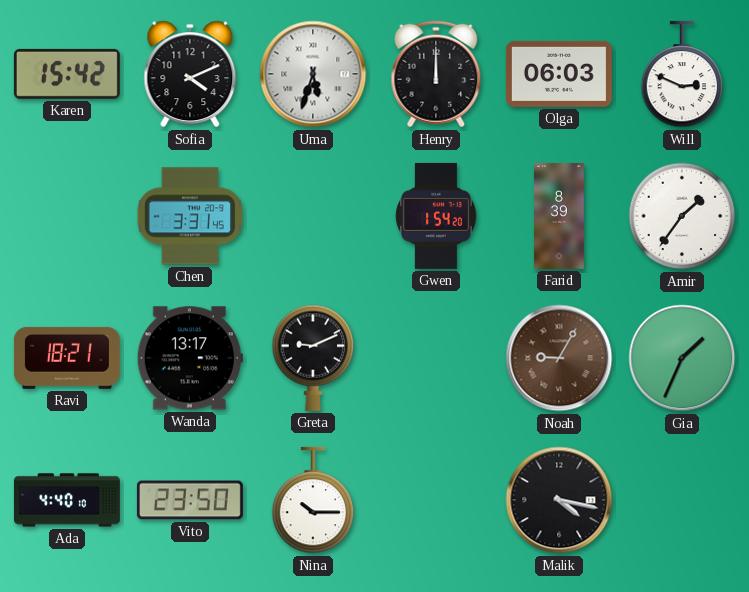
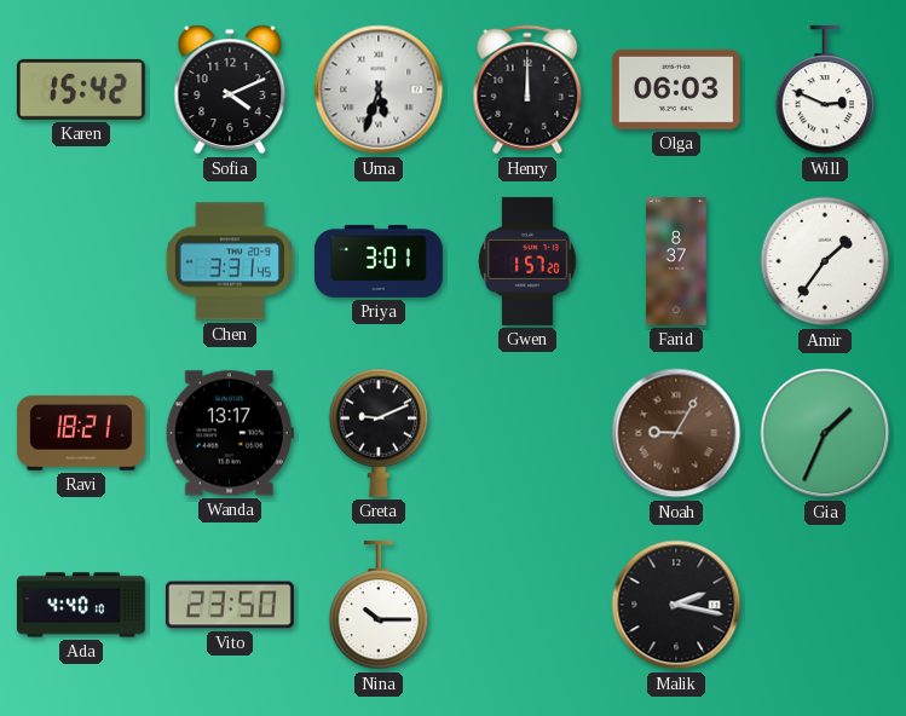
Priya: none -> 3:01
Gwen: 1:54 -> 1:57
Farid: 8:39 -> 8:37
Malik: 4:17 -> 2:17
